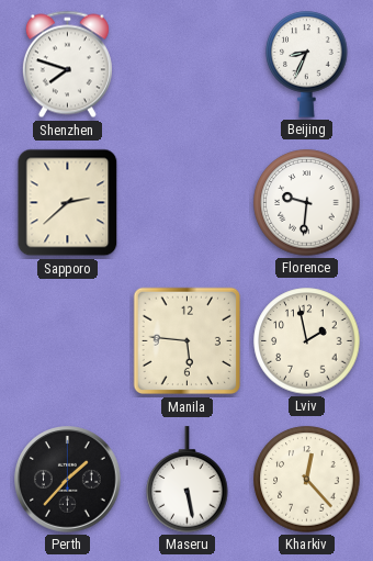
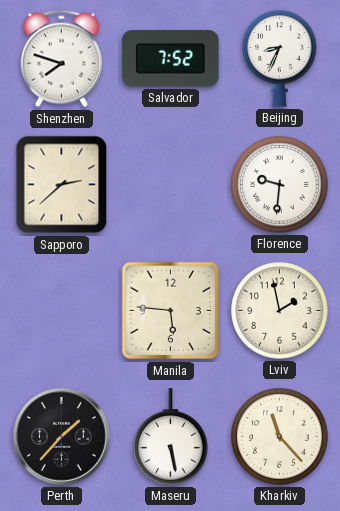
Salvador: none -> 7:52
Kharkiv: 12:23 -> 11:23
